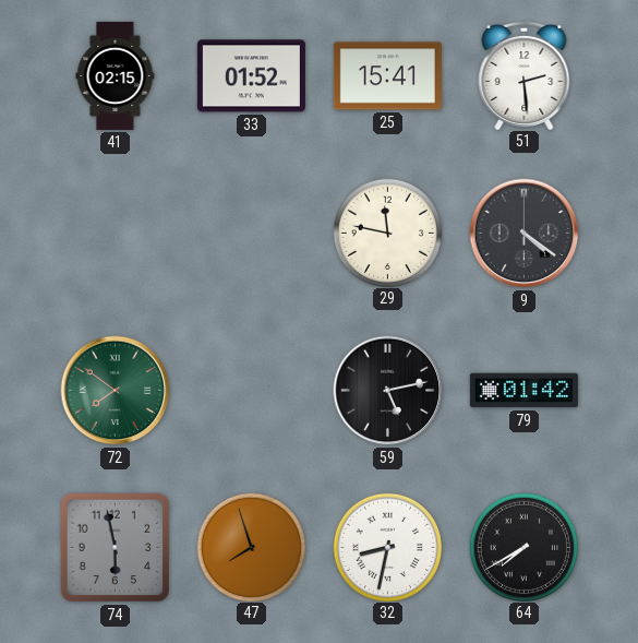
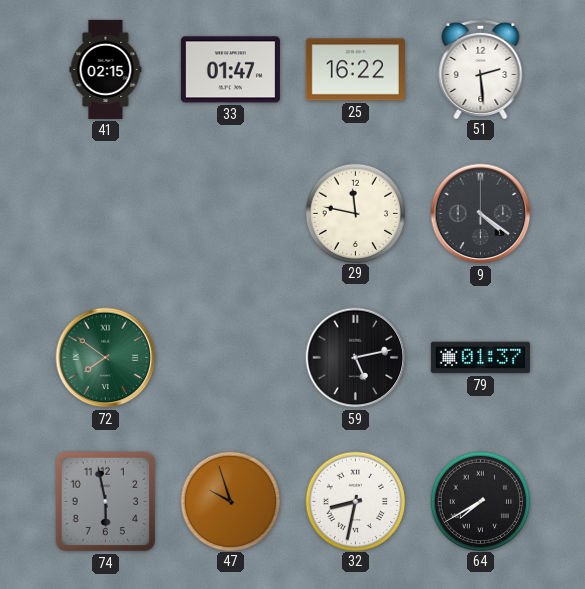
33: 01:52 -> 01:47
25: 15:41 -> 16:22
79: 01:42 -> 01:37
47: 7:57 -> 9:57
